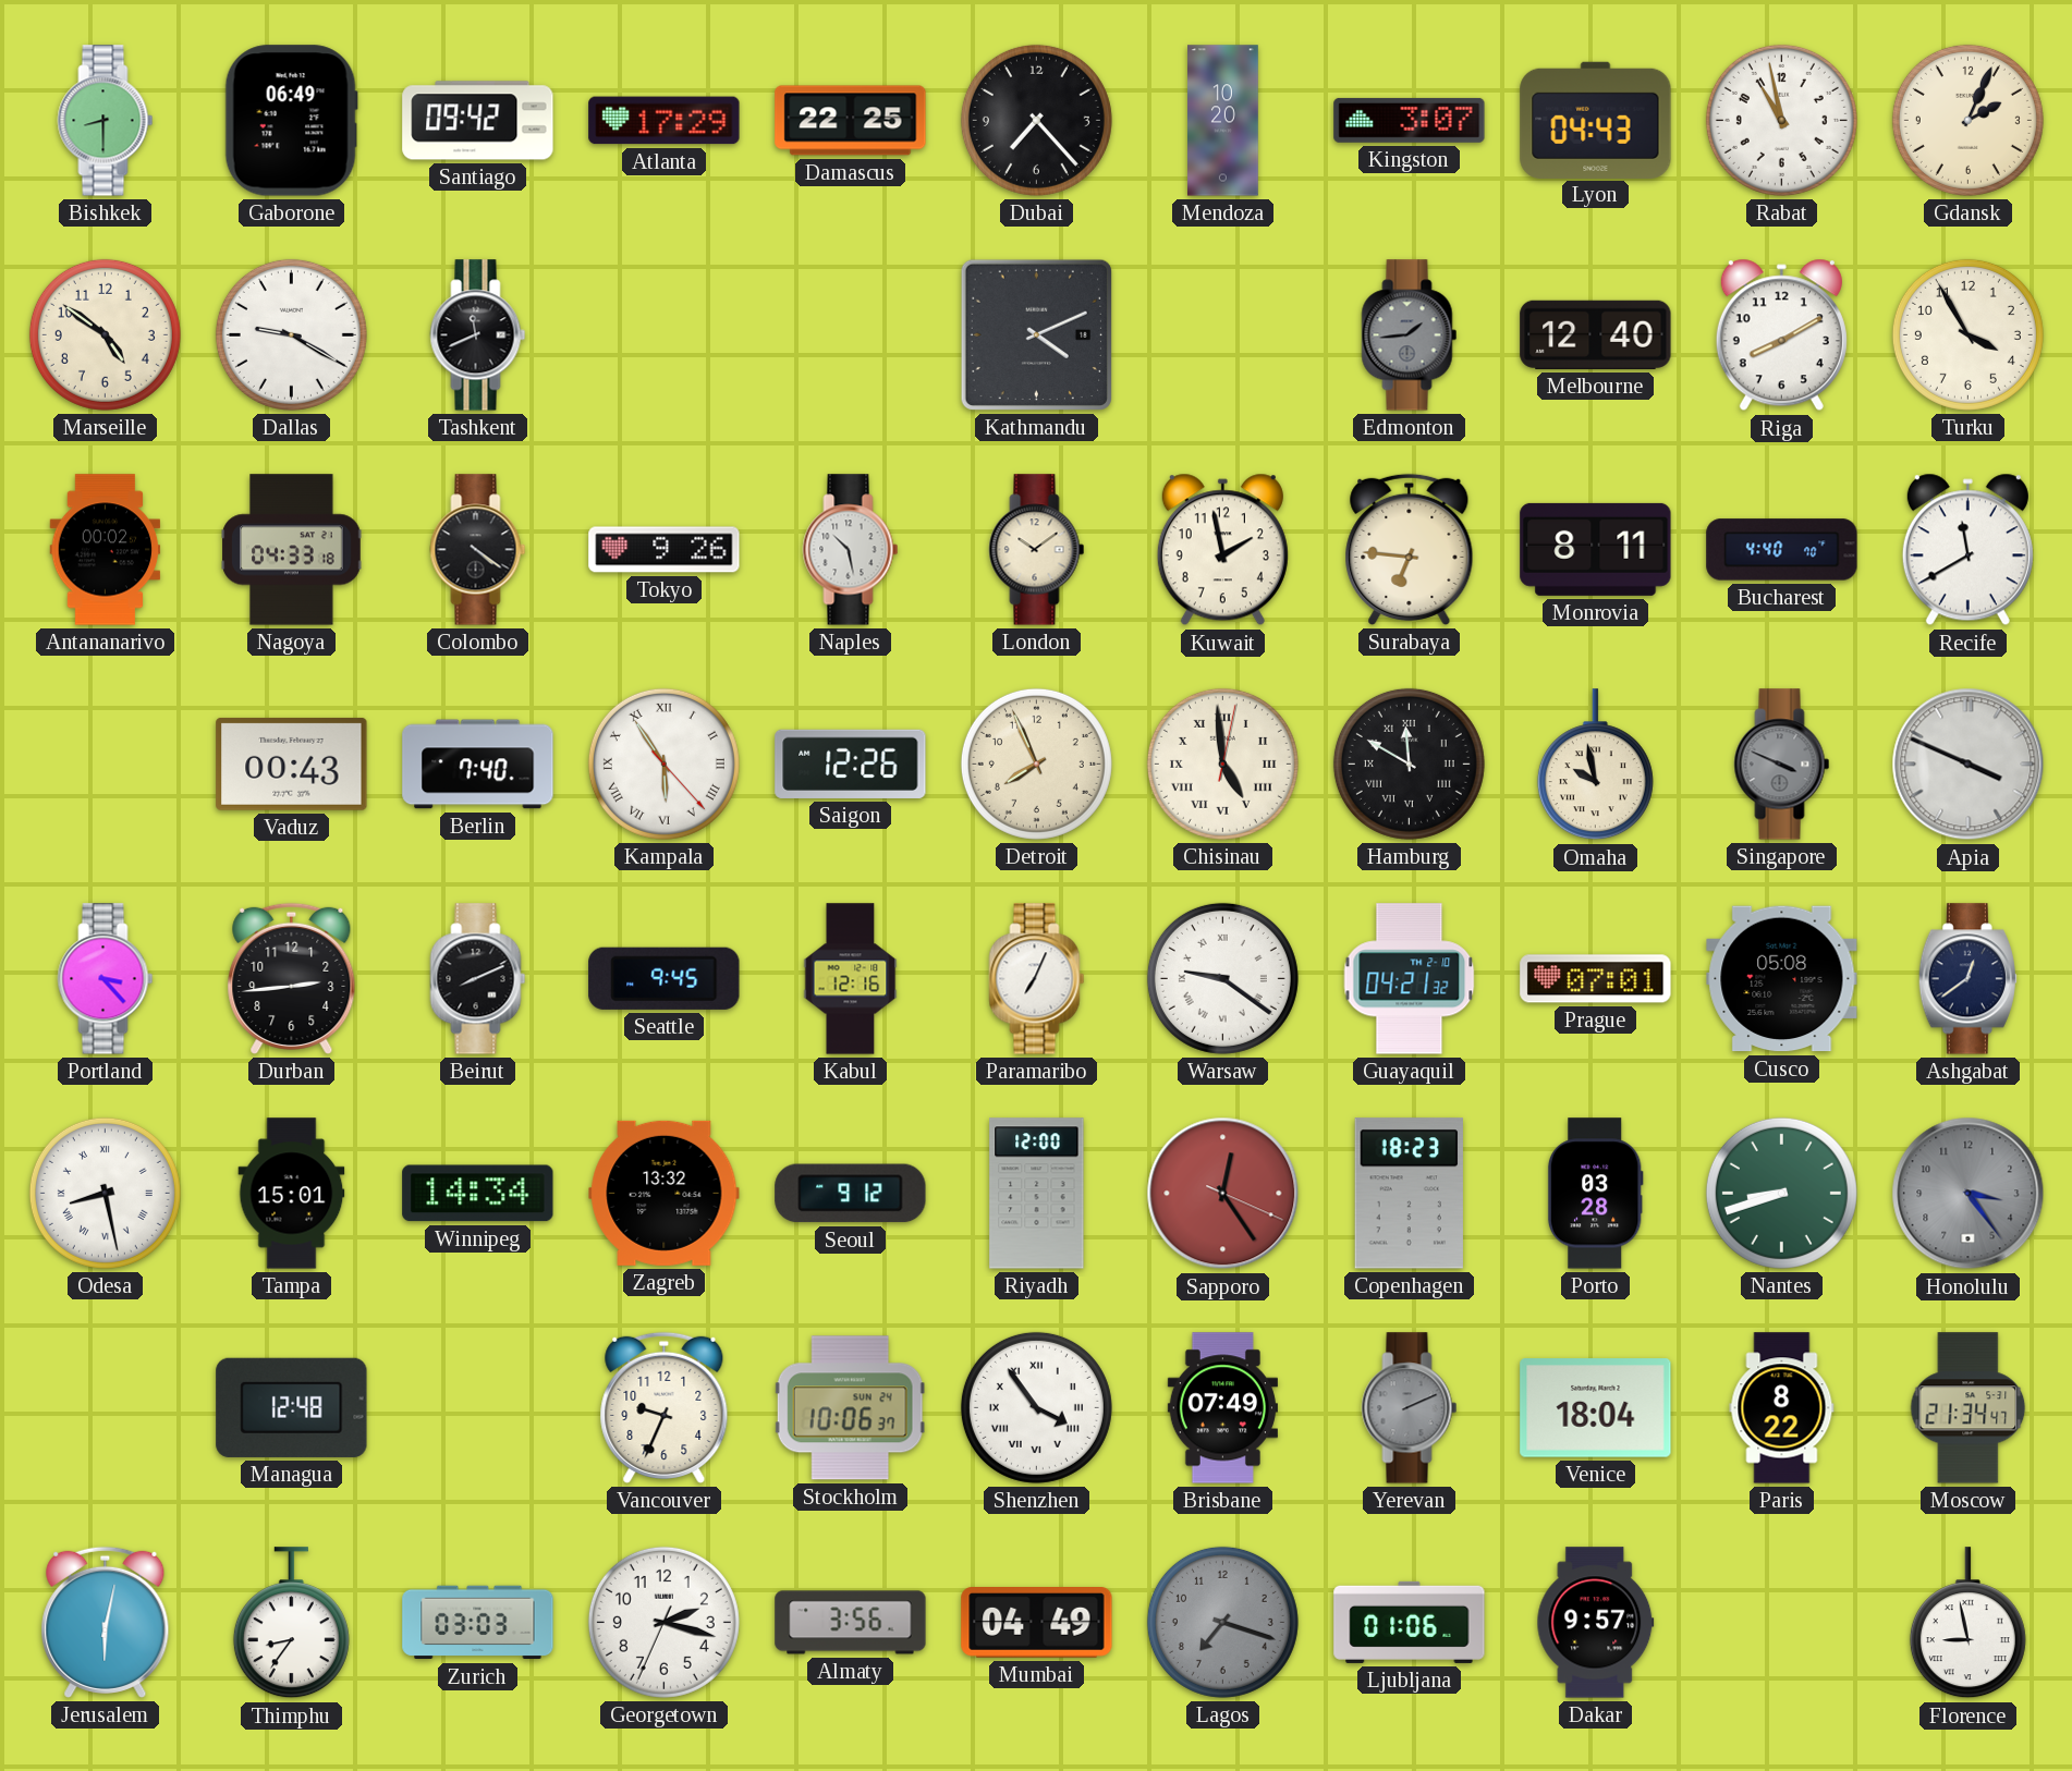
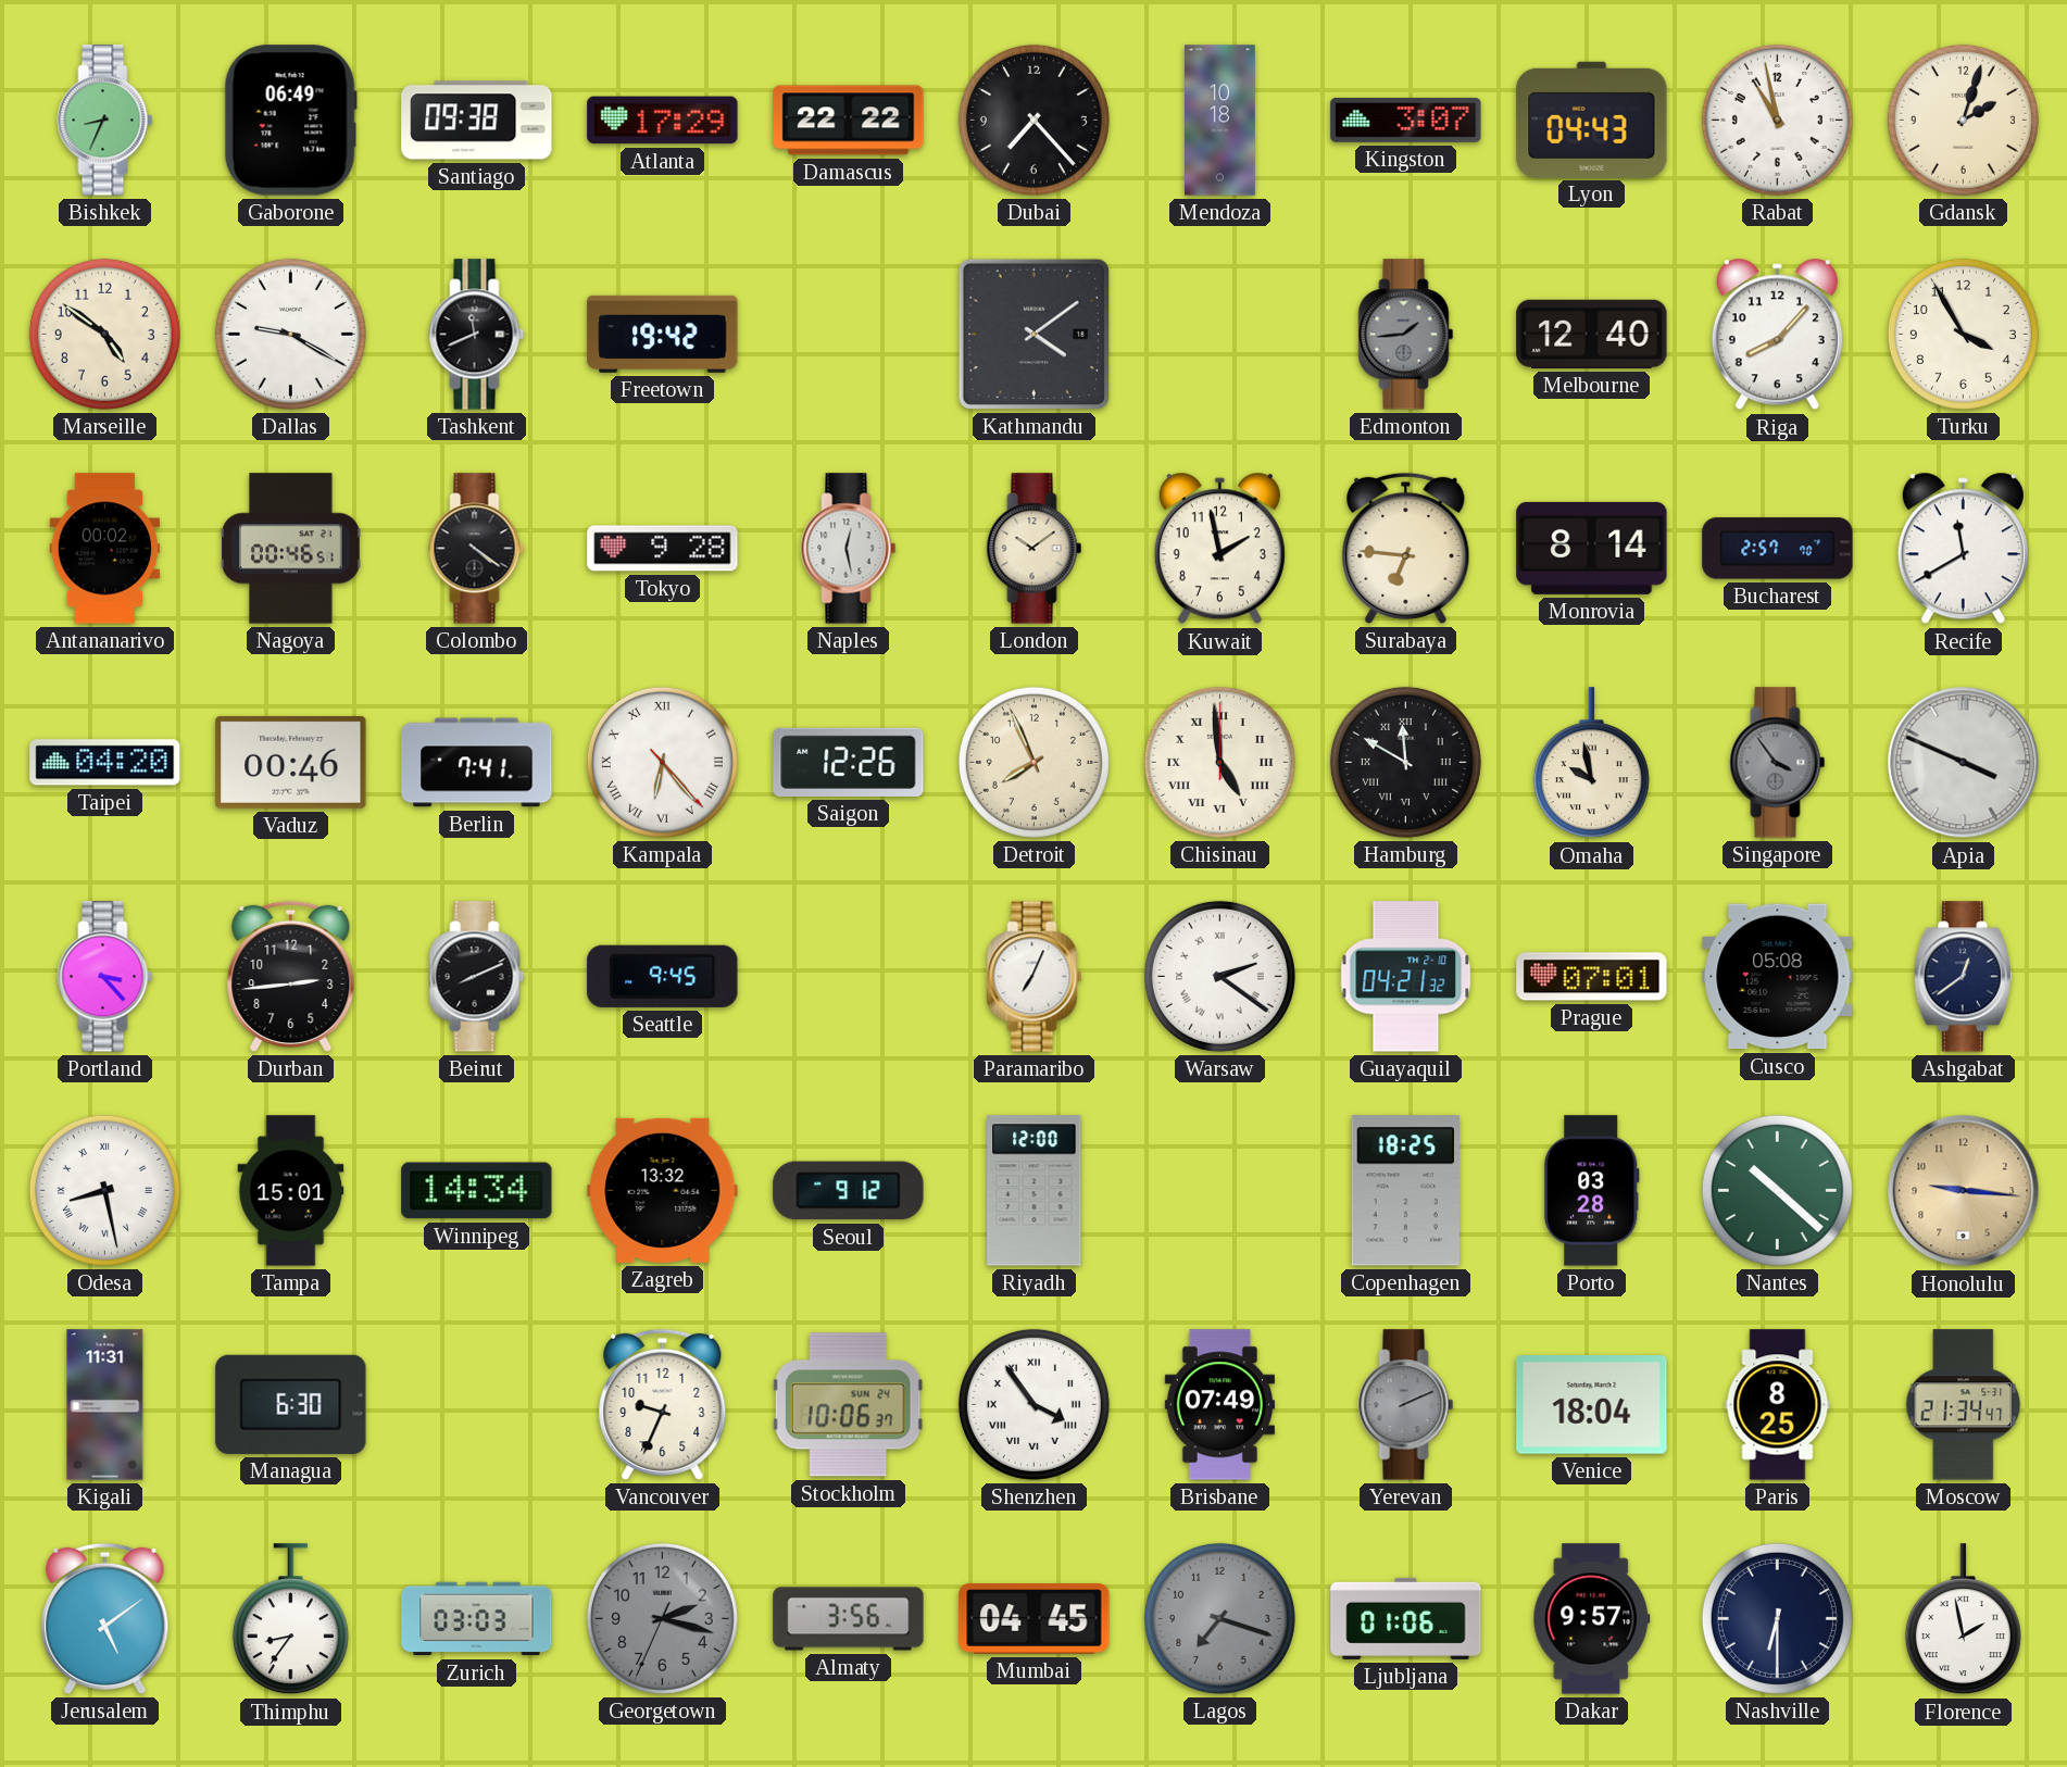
Bishkek: 8:30 -> 8:34
Santiago: 09:42 -> 09:38
Damascus: 22:25 -> 22:22
Mendoza: 10:20 -> 10:18
Gdansk: 2:04 -> 2:03
Freetown: none -> 19:42
Kathmandu: 4:11 -> 4:09
Riga: 8:10 -> 8:07
Nagoya: 04:33 -> 00:46
Tokyo: 9:26 -> 9:28
Naples: 10:28 -> 12:28
Monrovia: 8:11 -> 8:14
Bucharest: 4:40 -> 2:57
Taipei: none -> 04:20
Vaduz: 00:43 -> 00:46
Berlin: 7:40 -> 7:41
Kampala: 5:54 -> 6:23
Chisinau: 4:59:02 -> 4:59:00
Singapore: 3:49 -> 3:54
Kabul: 12:16 -> none
Warsaw: 9:21 -> 2:21
Sapporo: 12:24 -> none
Copenhagen: 18:23 -> 18:25
Nantes: 8:42 -> 10:22
Honolulu: 3:24 -> 9:16
Honolulu dial: grey -> champagne
Kigali: none -> 11:31
Managua: 12:48 -> 6:30
Paris: 8:22 -> 8:25
Jerusalem: 6:02 -> 5:09
Georgetown dial: white -> grey
Mumbai: 04:49 -> 04:45
Nashville: none -> 6:30
Florence: 8:58 -> 1:58
